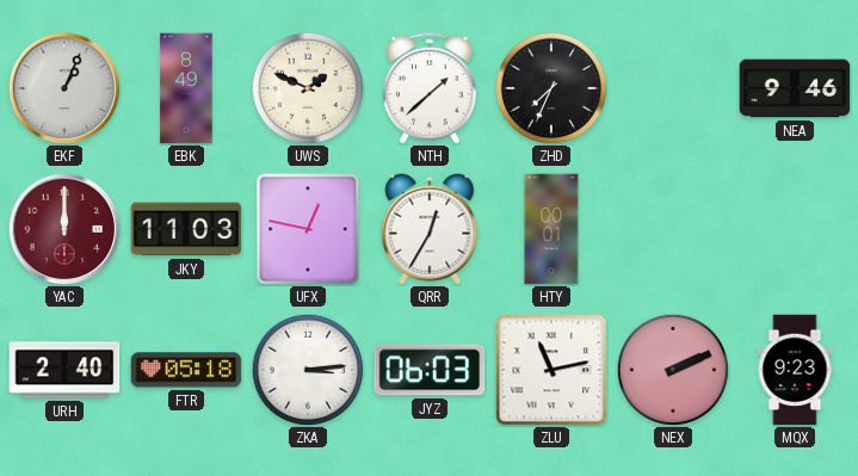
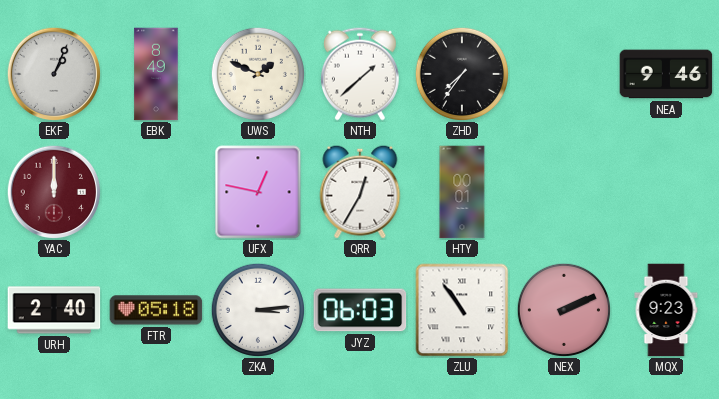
ZHD: 7:34 -> 7:36
JKY: 11:03 -> none
ZLU: 11:13 -> 10:54
